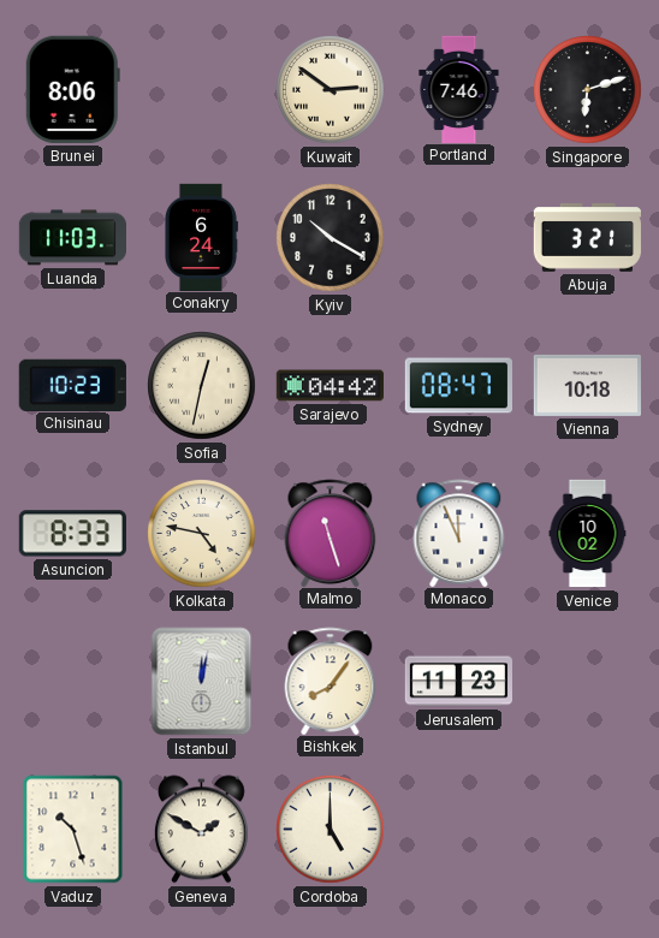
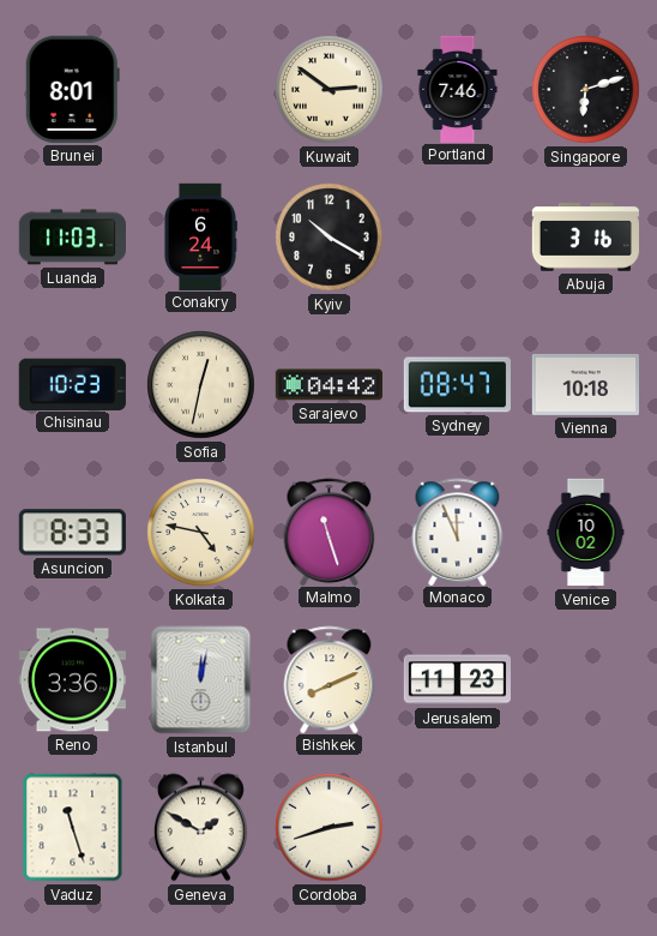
Brunei: 8:06 -> 8:01
Abuja: 3:21 -> 3:16
Reno: none -> 3:36
Bishkek: 8:06 -> 8:11
Vaduz: 10:27 -> 11:27
Cordoba: 5:00 -> 2:42
